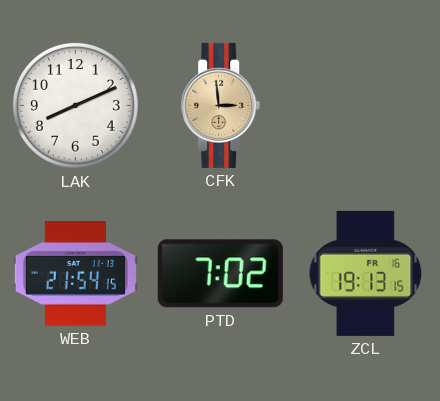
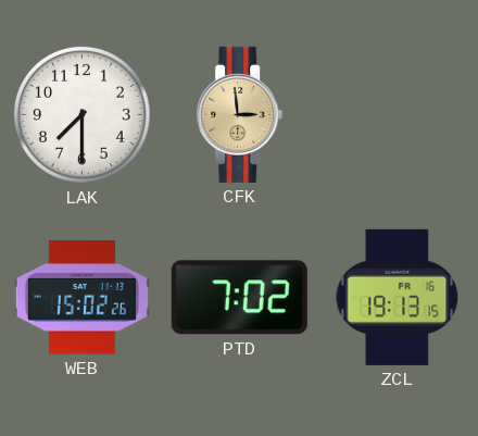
LAK: 8:11 -> 7:30
WEB: 21:54 -> 15:02
